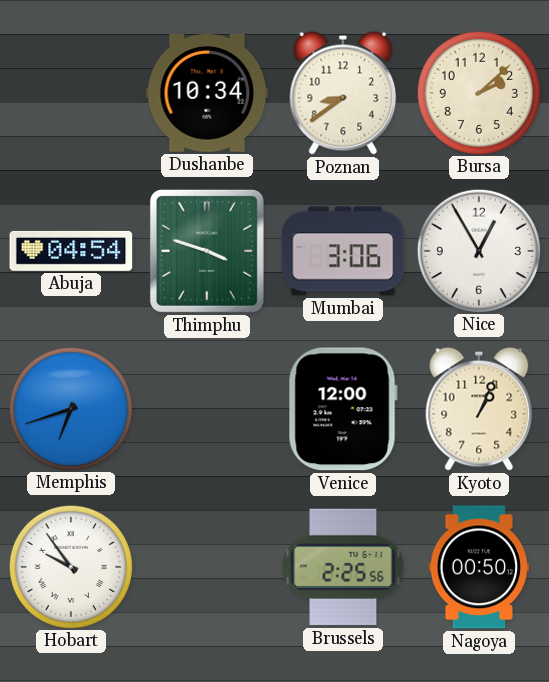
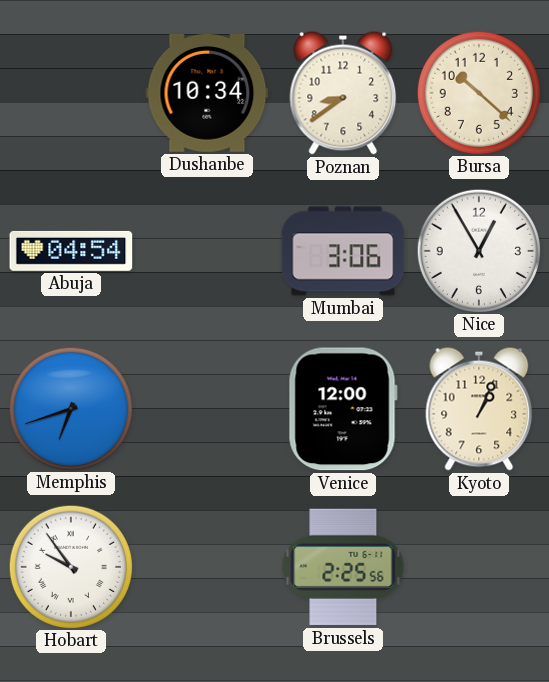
Bursa: 2:08 -> 10:22
Thimphu: 3:48 -> none
Nagoya: 00:50 -> none
